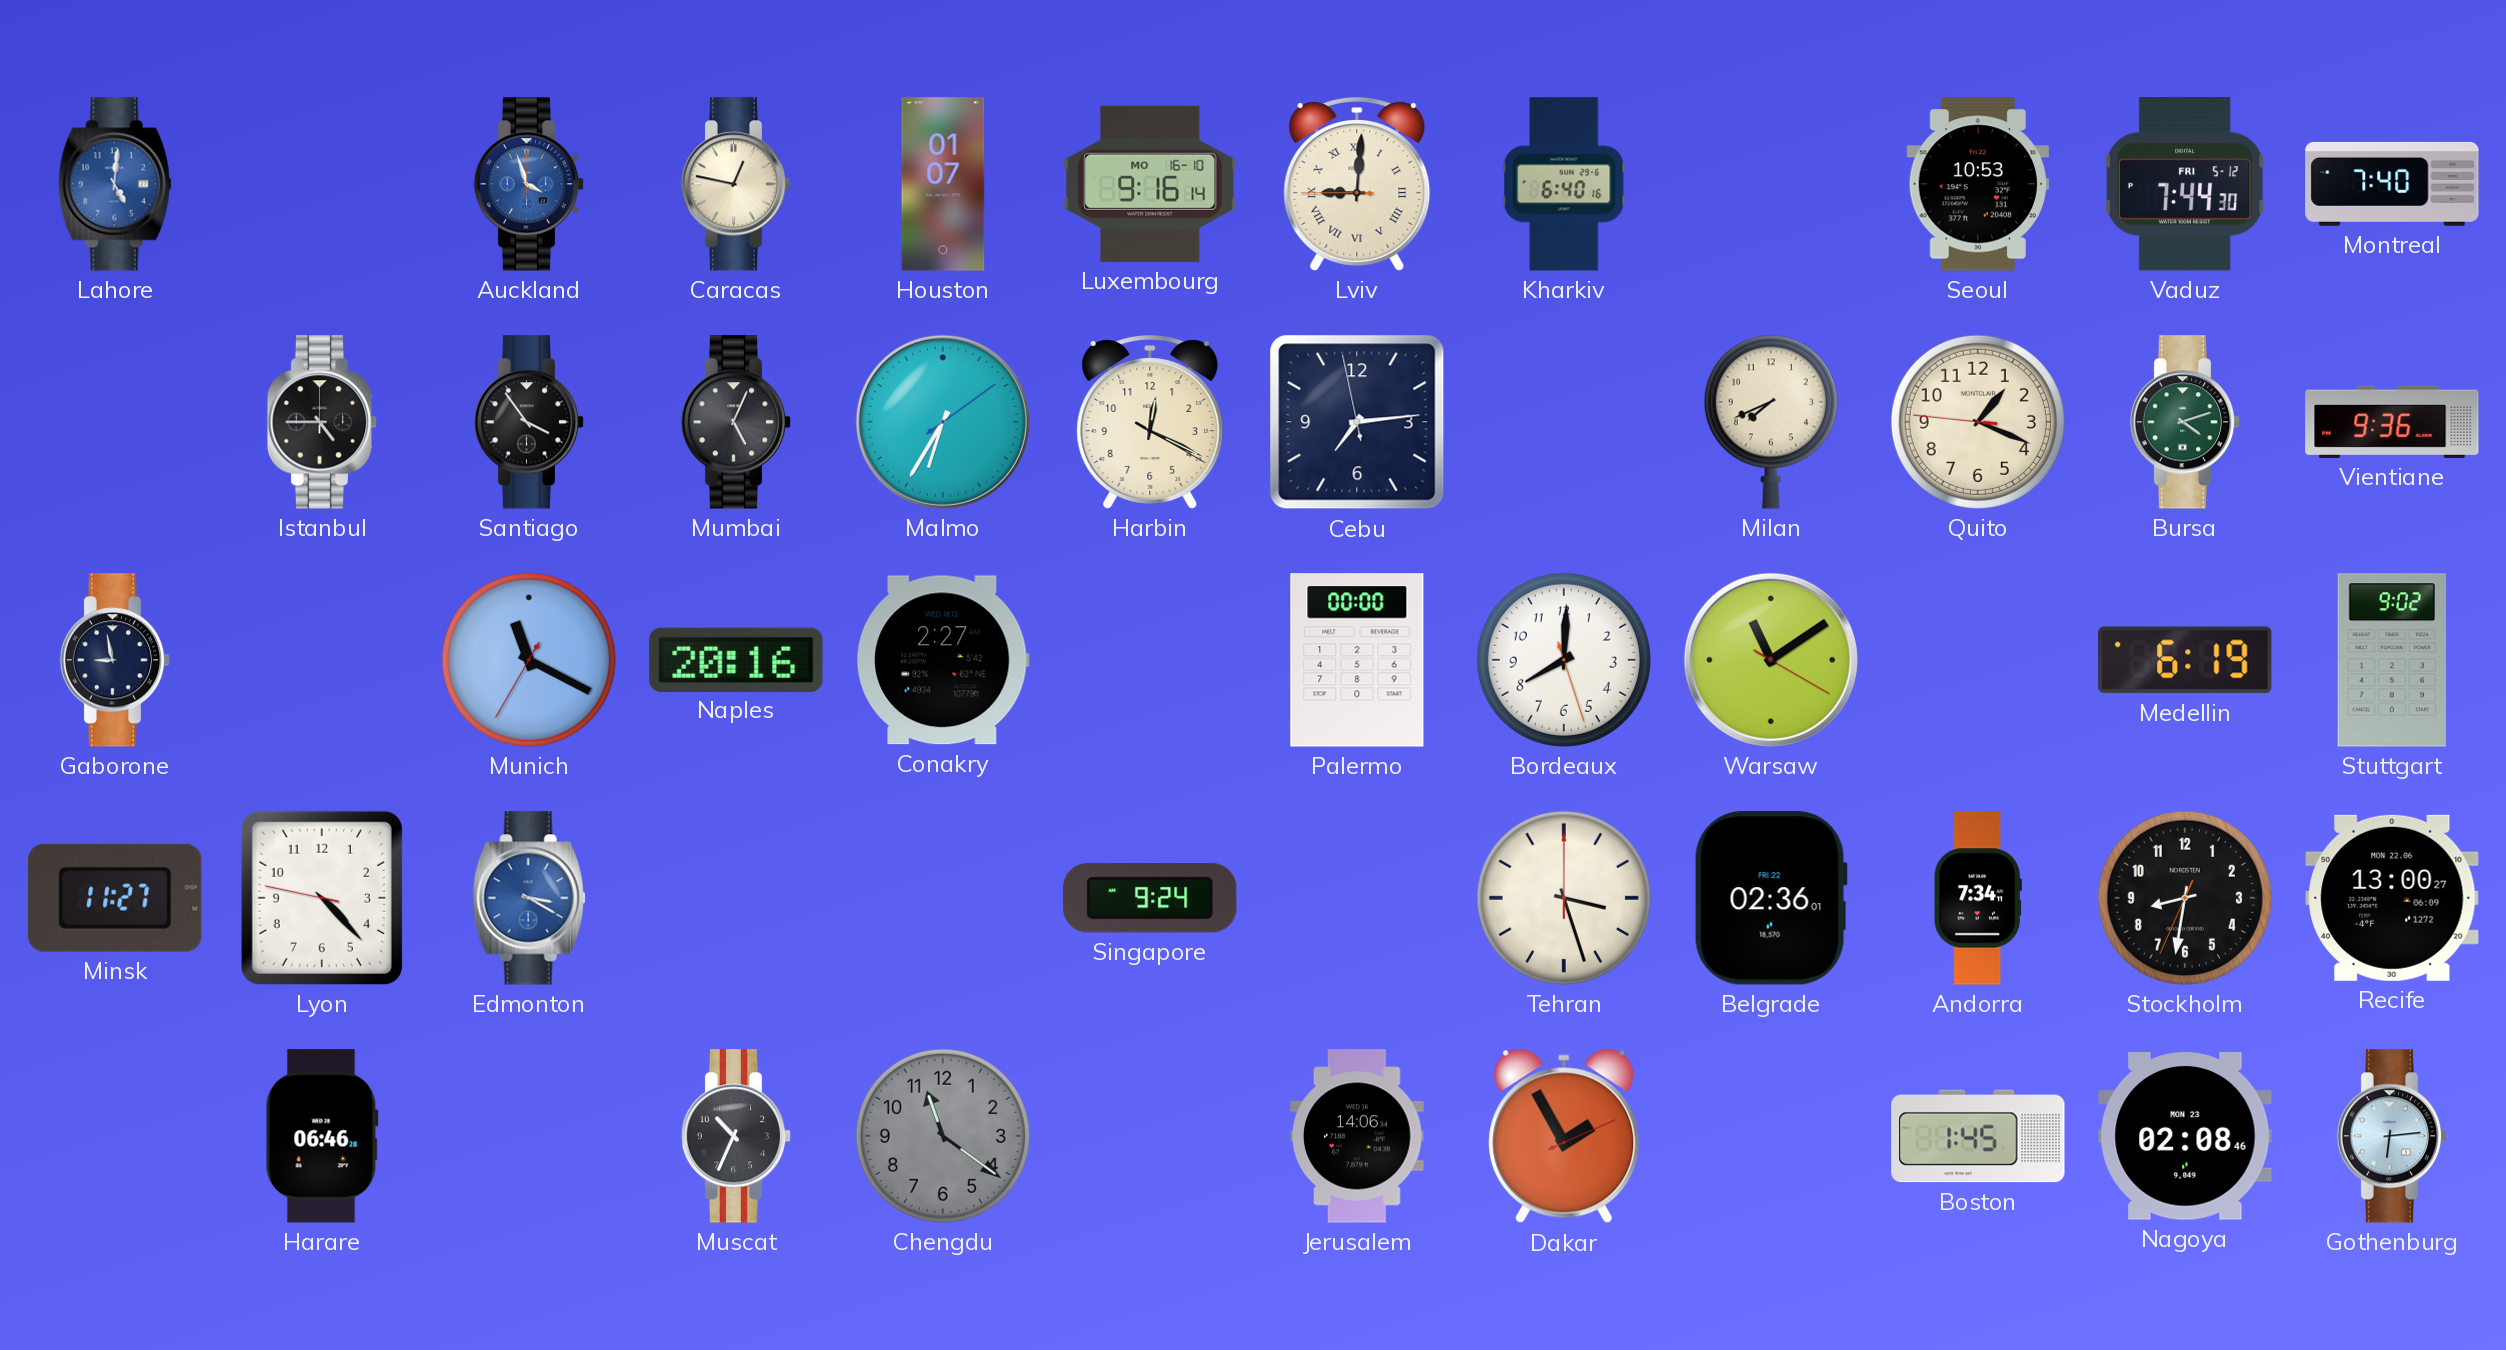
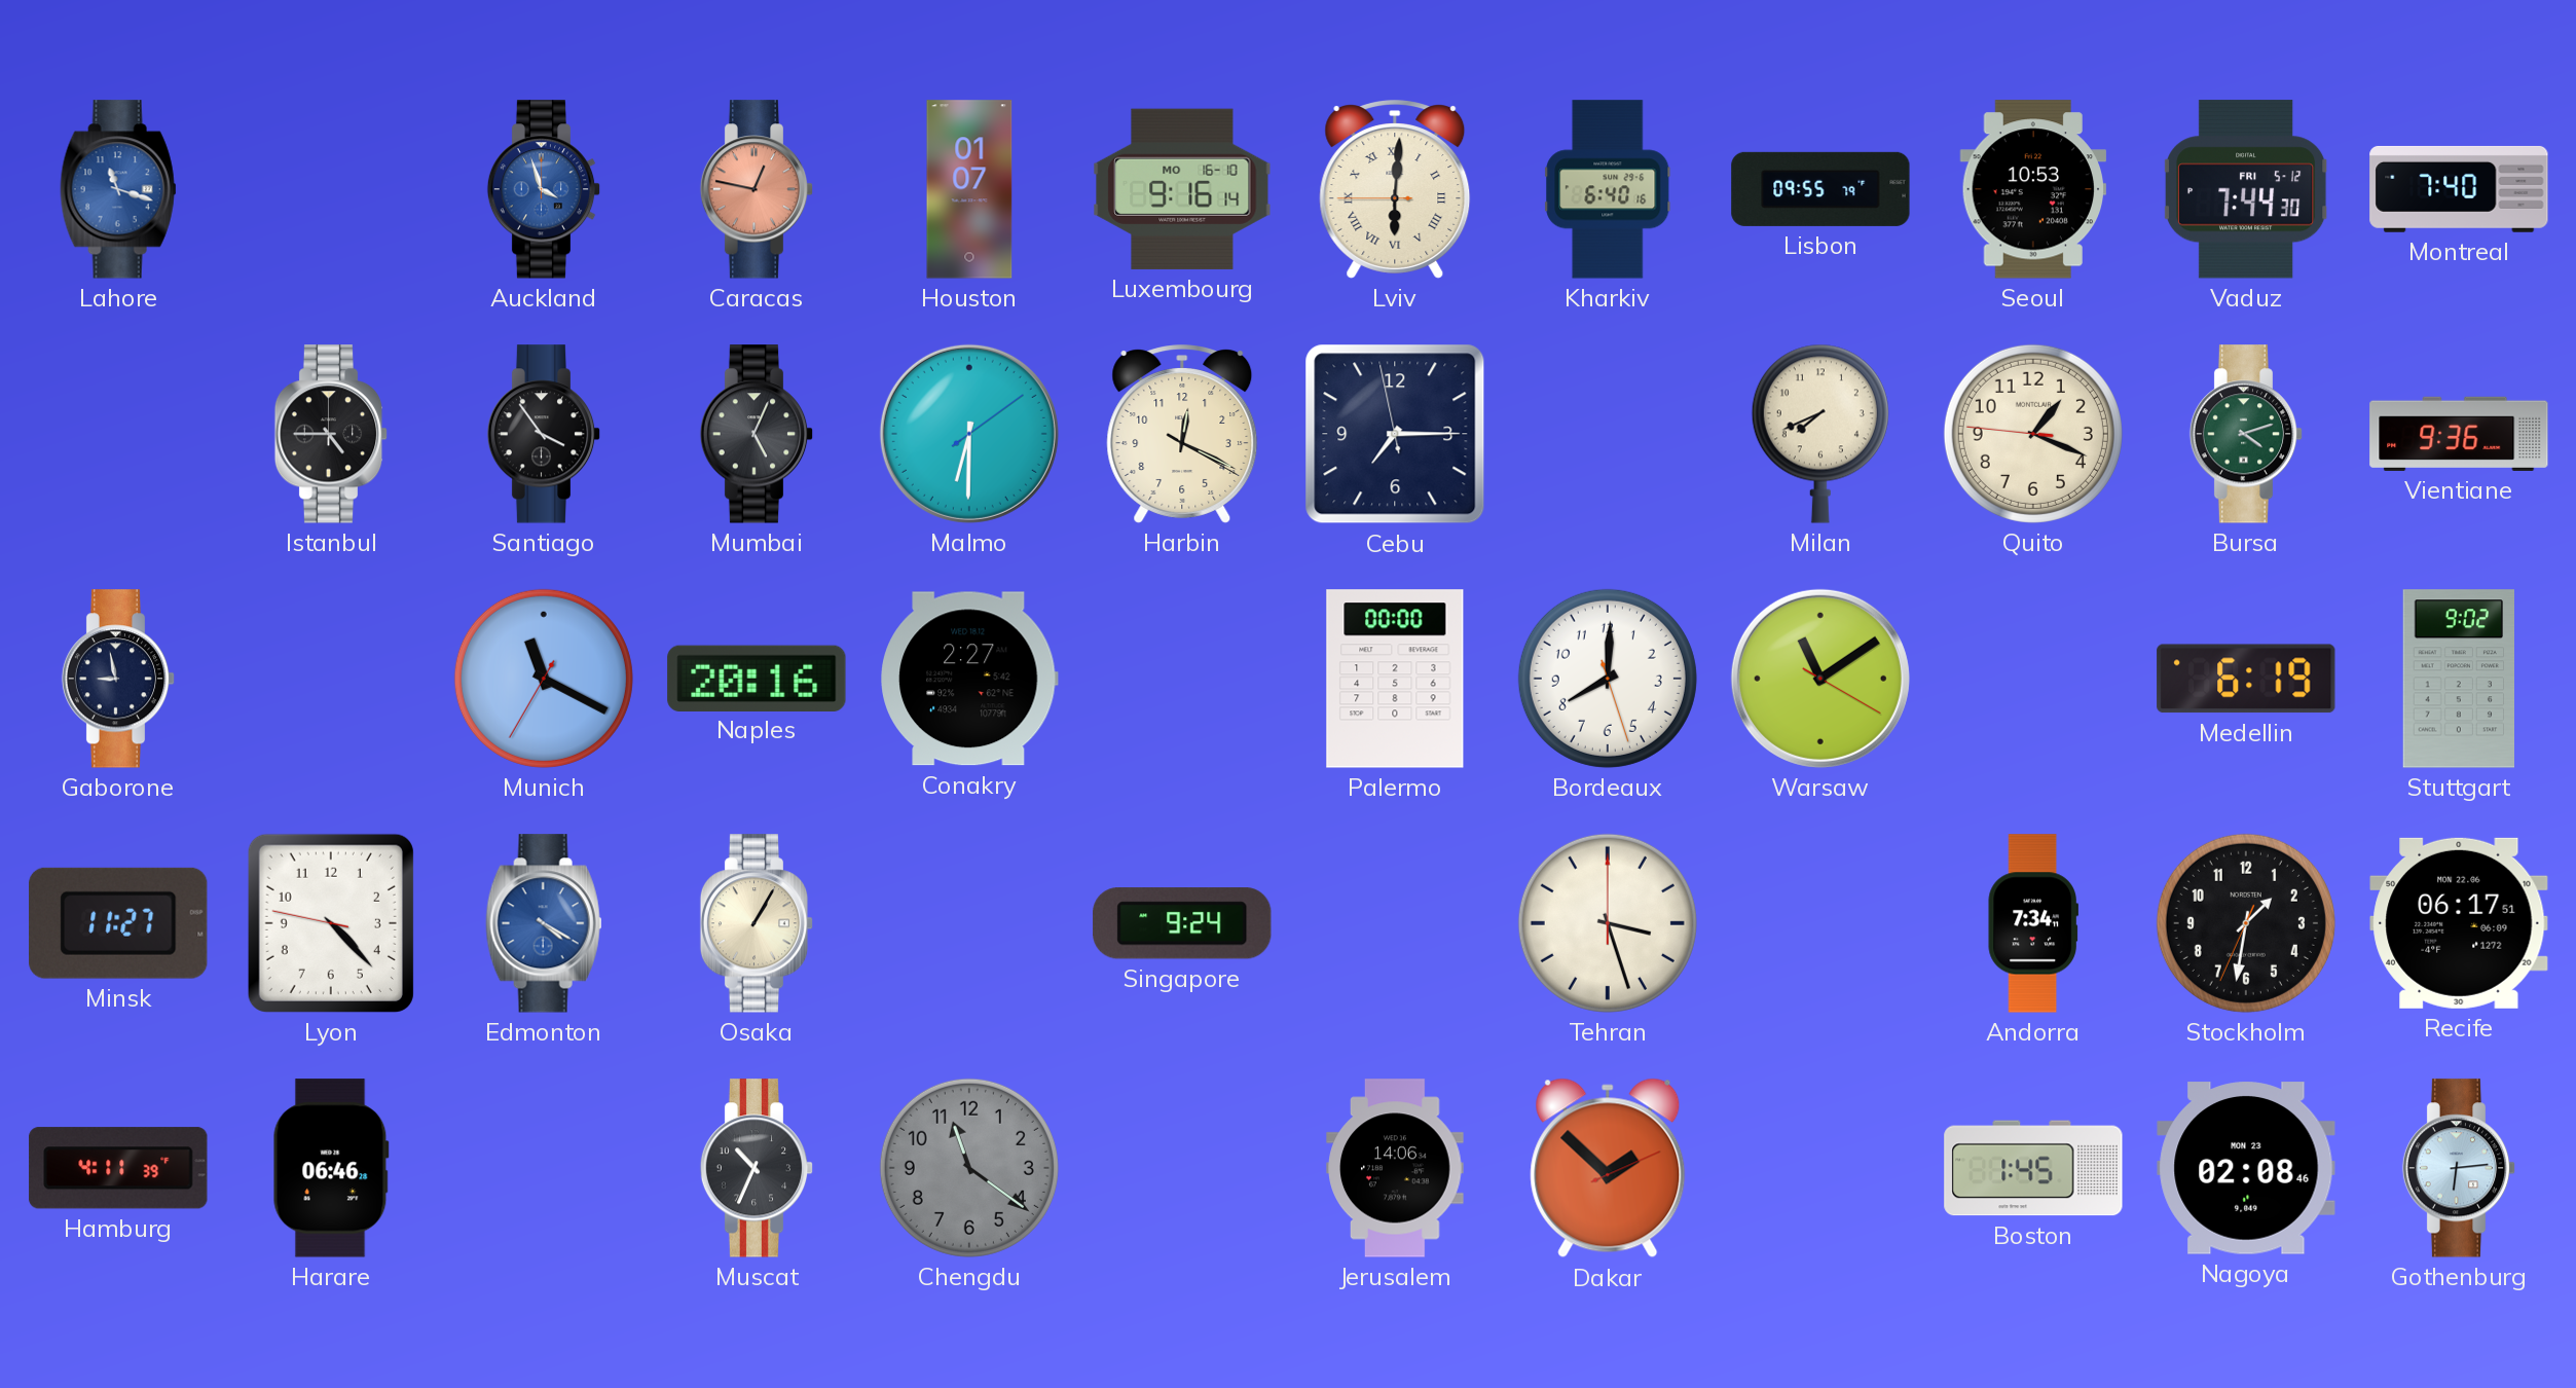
Lahore: 5:01 -> 11:18
Caracas dial: cream -> salmon
Lviv: 9:00 -> 6:00
Lisbon: none -> 09:55
Malmo: 6:35 -> 6:30
Cebu: 7:13 -> 7:14
Edmonton: 3:20 -> 4:20
Osaka: none -> 1:05
Belgrade: 02:36 -> none
Stockholm: 8:31 -> 1:31
Recife: 13:00 -> 06:17
Hamburg: none -> 4:11
Dakar: 1:55 -> 1:52
